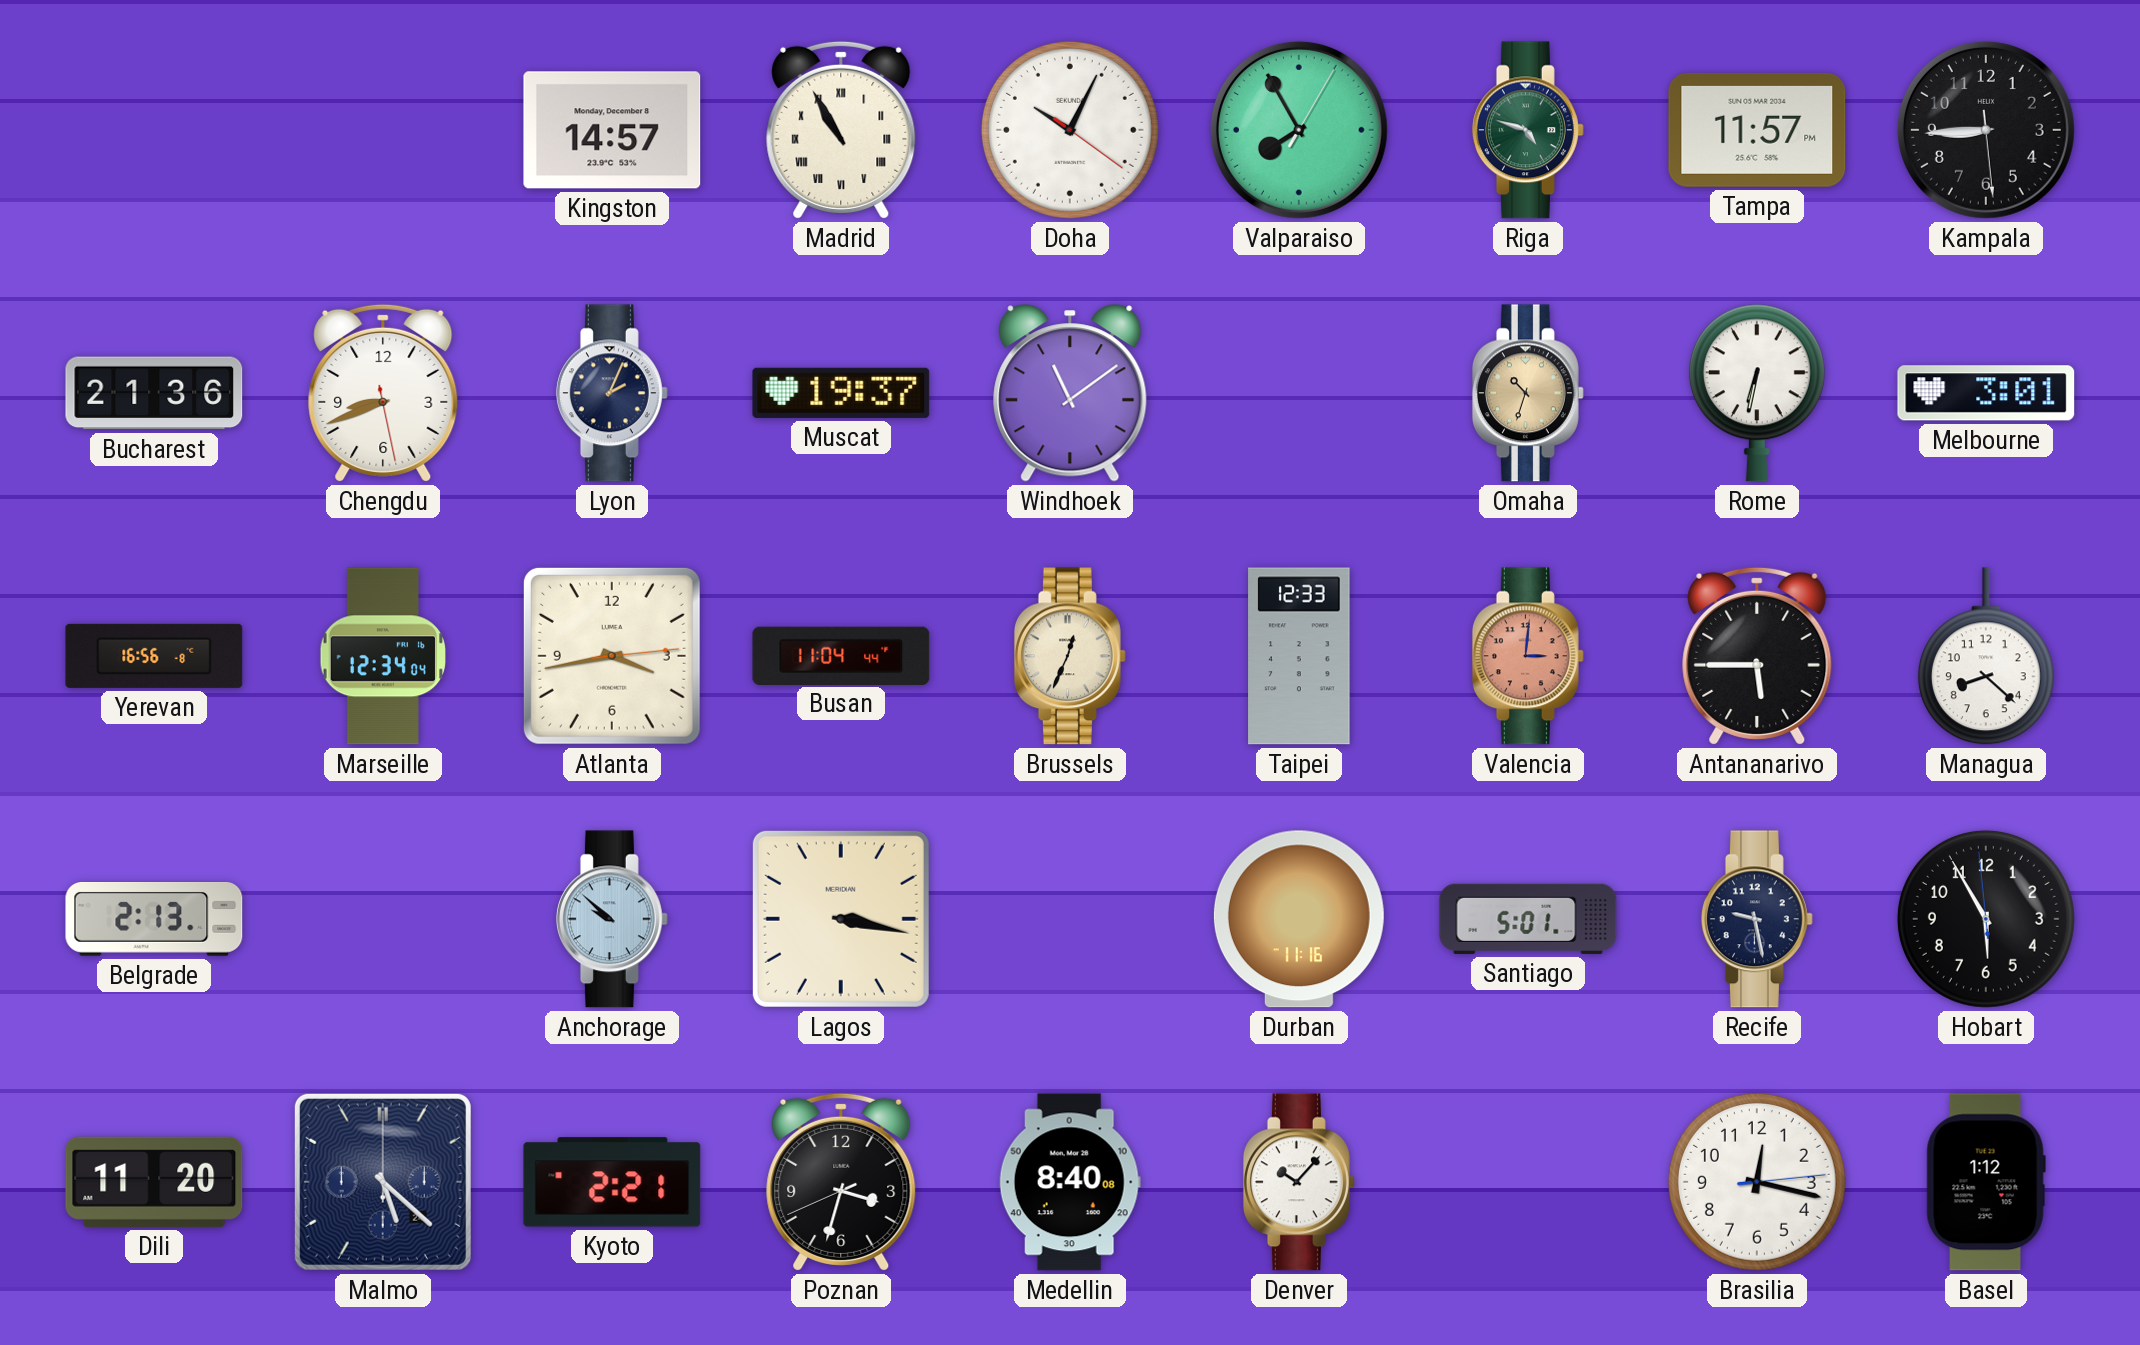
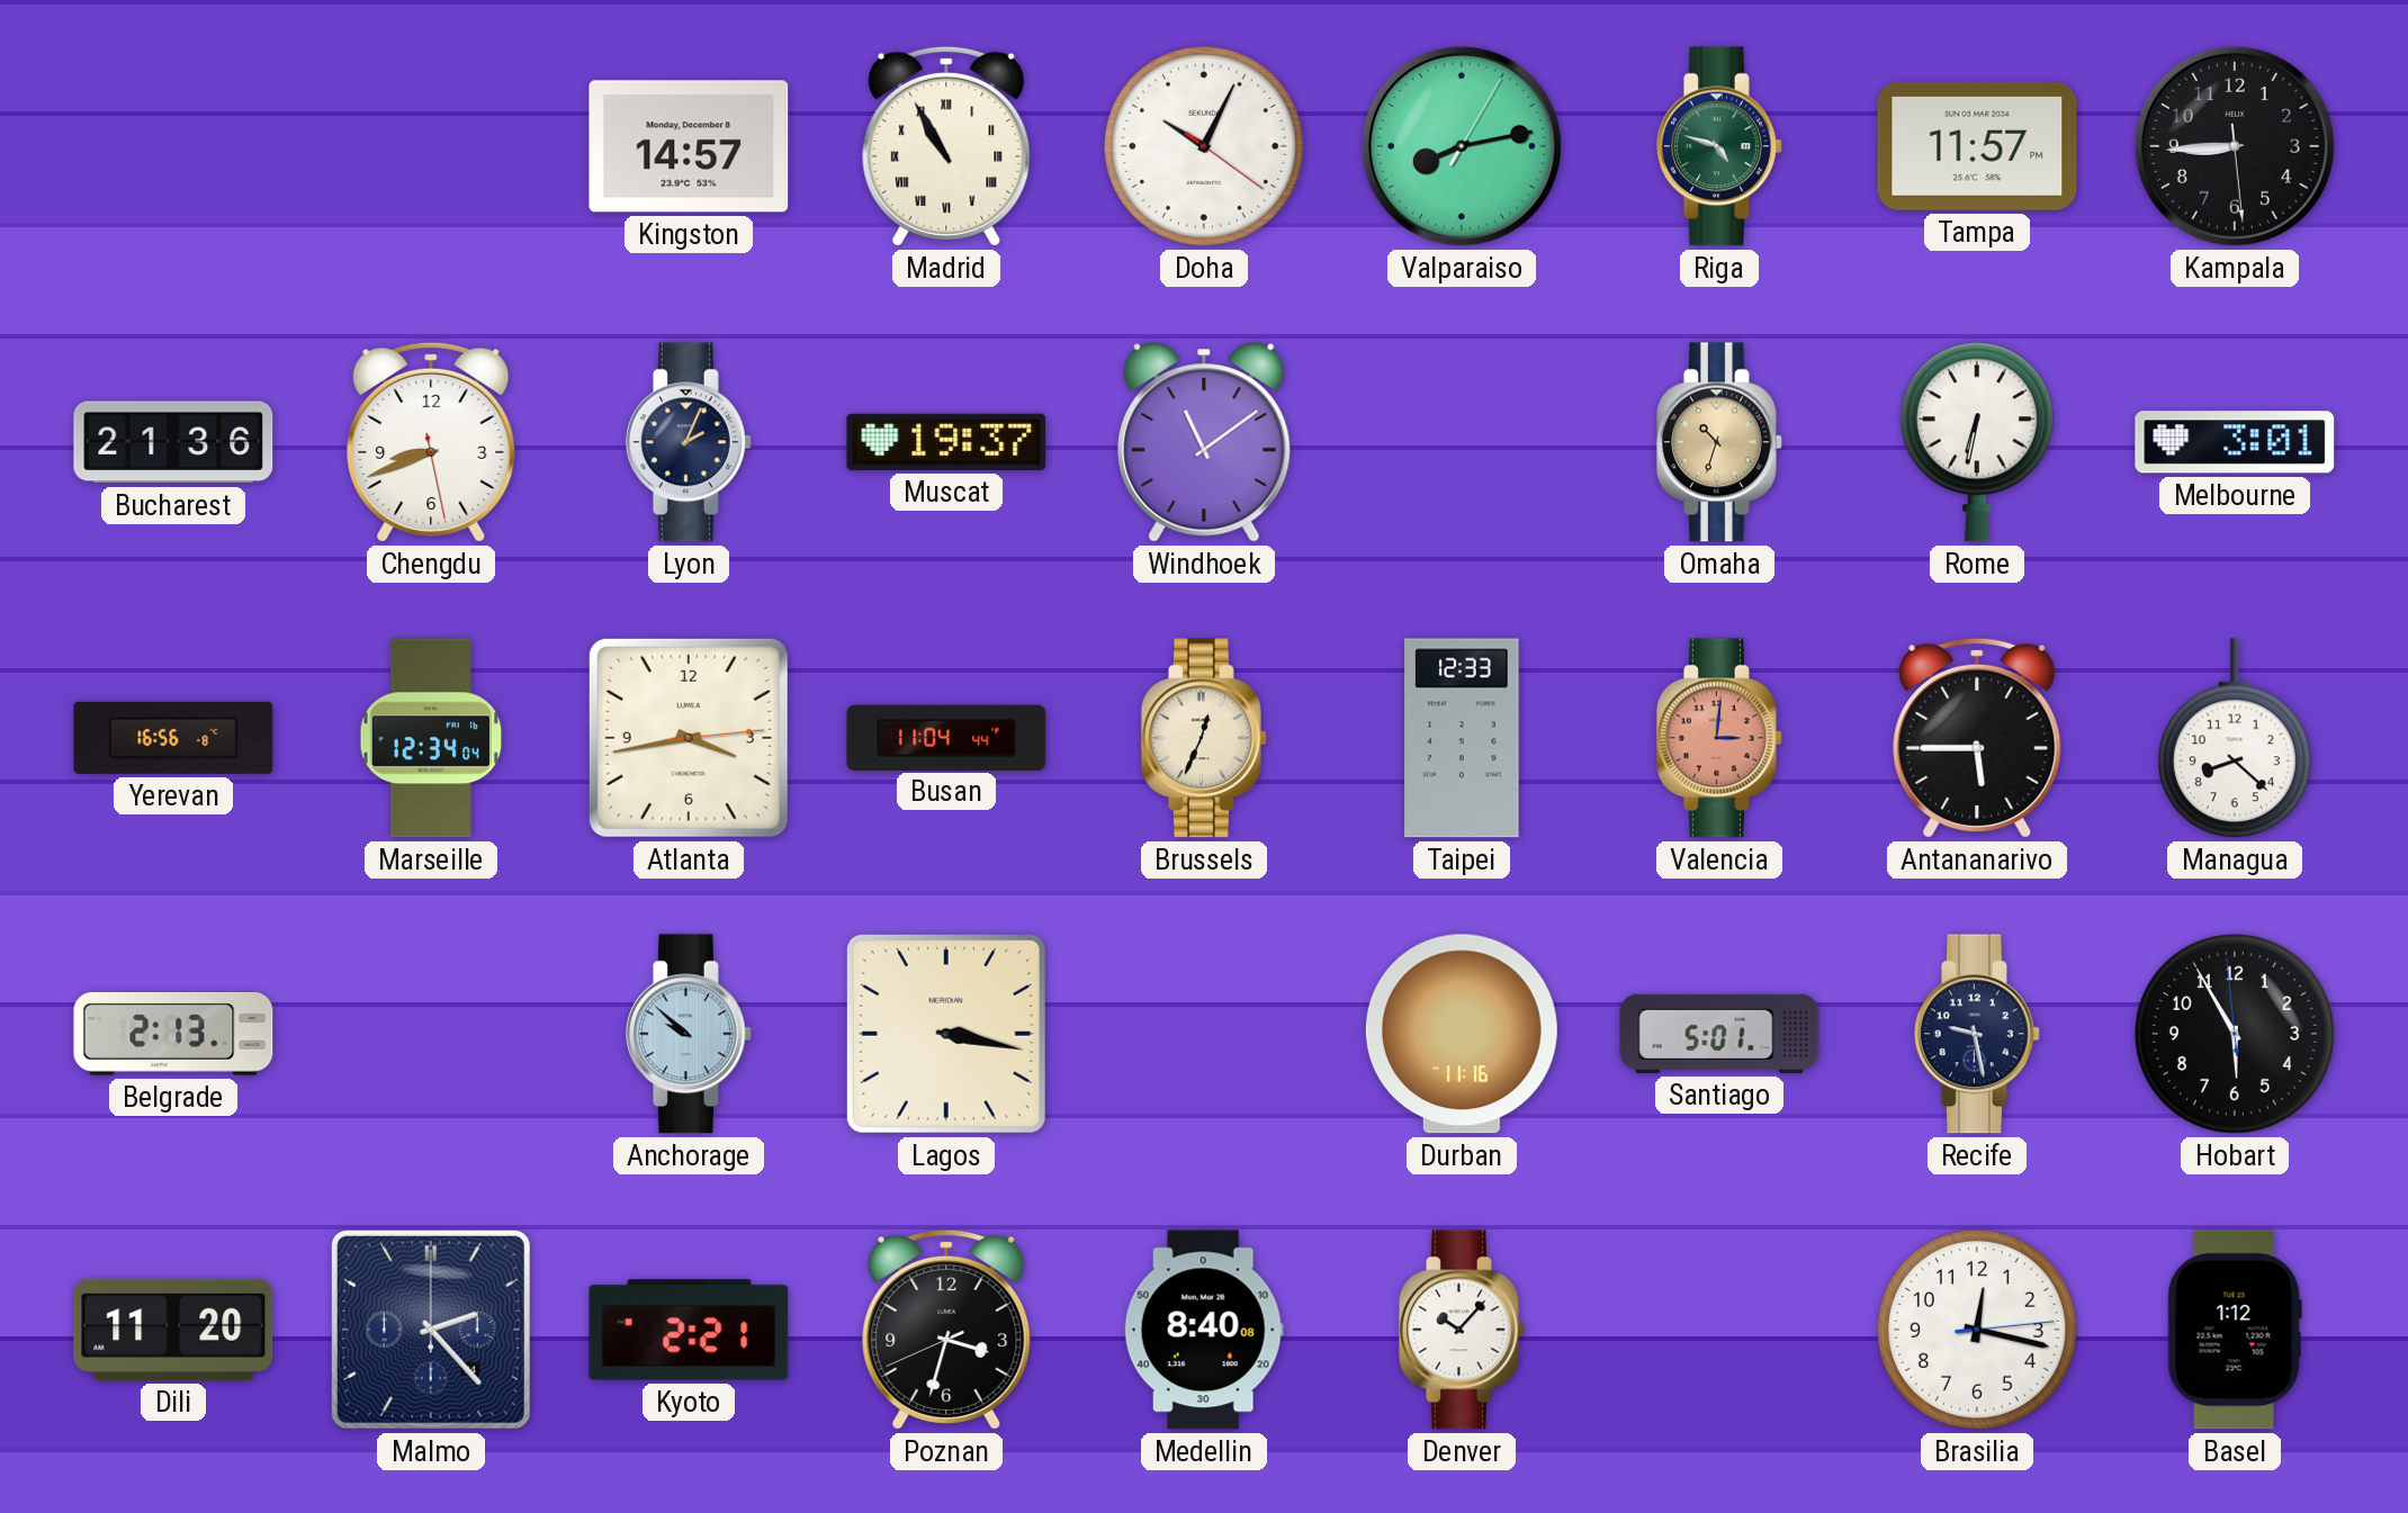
Valparaiso: 7:55 -> 8:13
Malmo: 5:22 -> 2:23
